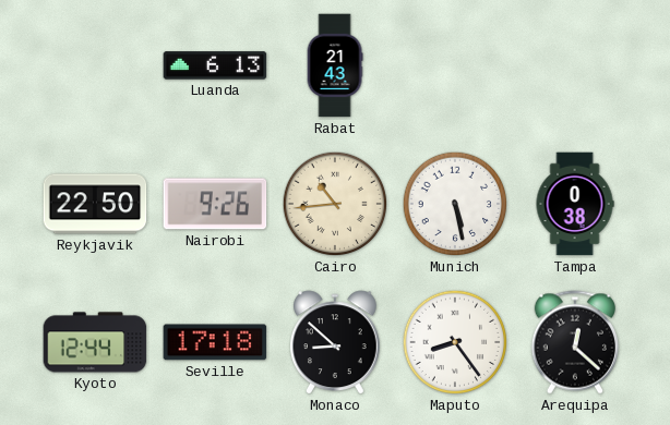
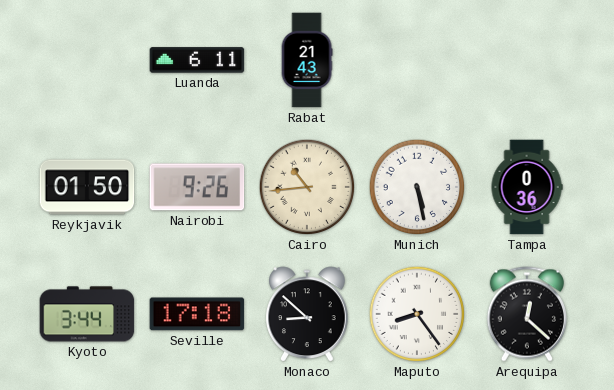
Luanda: 6:13 -> 6:11
Reykjavik: 22:50 -> 01:50
Tampa: 0:38 -> 0:36
Kyoto: 12:44 -> 3:44
